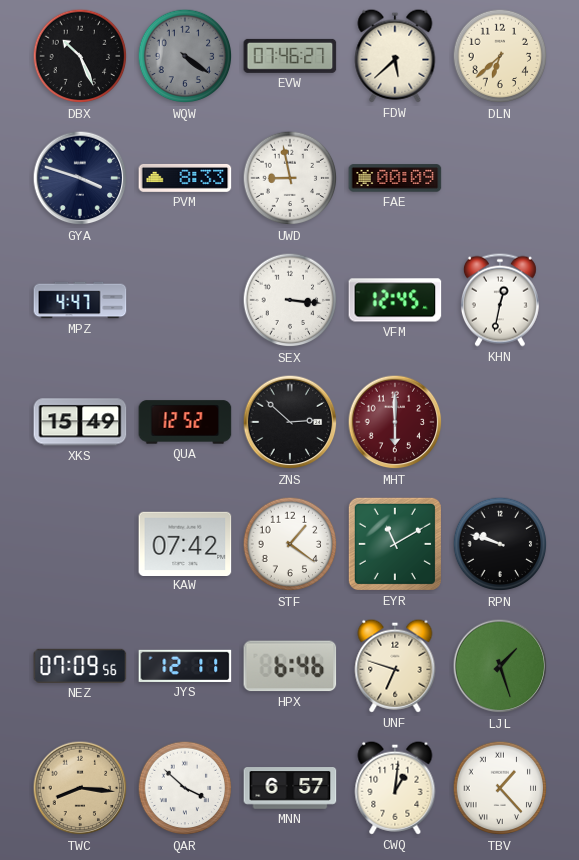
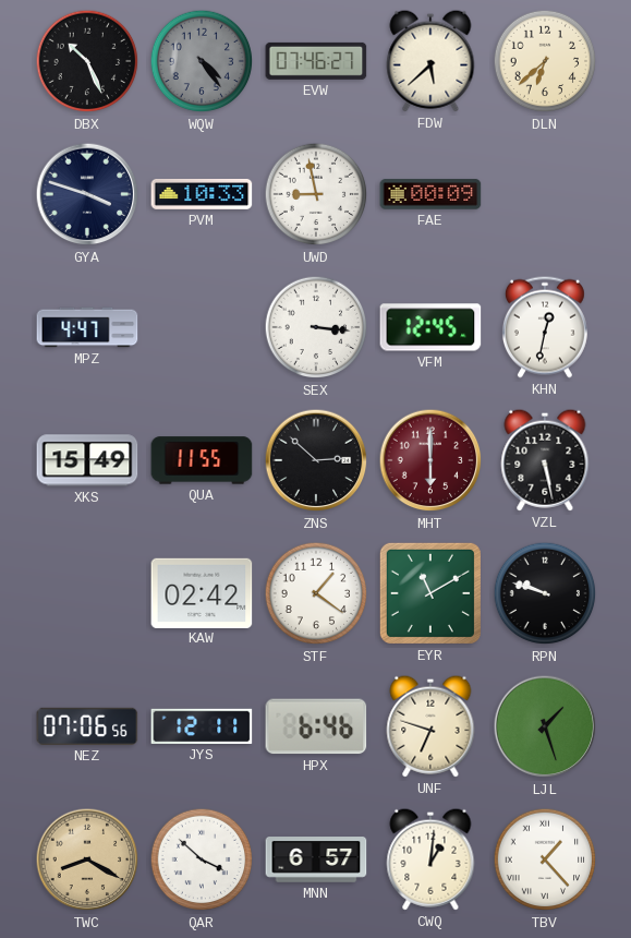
WQW: 4:21 -> 4:24
PVM: 8:33 -> 10:33
QUA: 12:52 -> 11:55
VZL: none -> 5:28
KAW: 07:42 -> 02:42
NEZ: 07:09 -> 07:06
TWC: 8:16 -> 8:20
